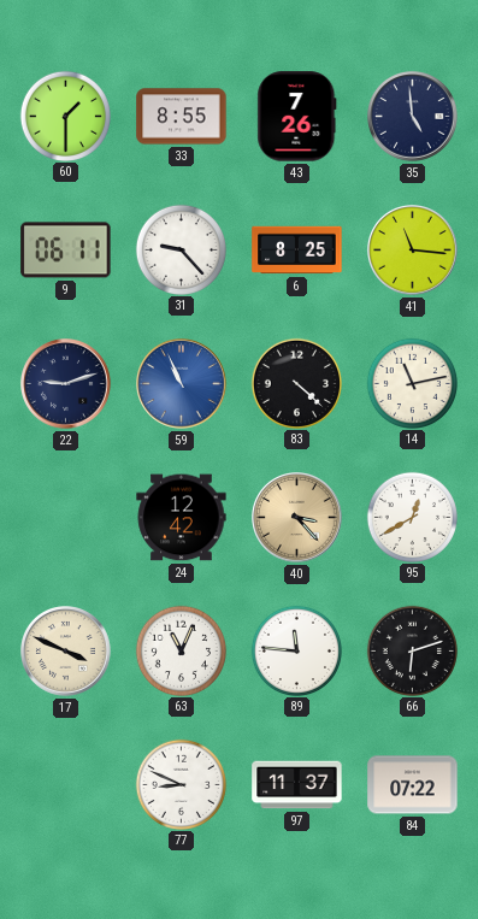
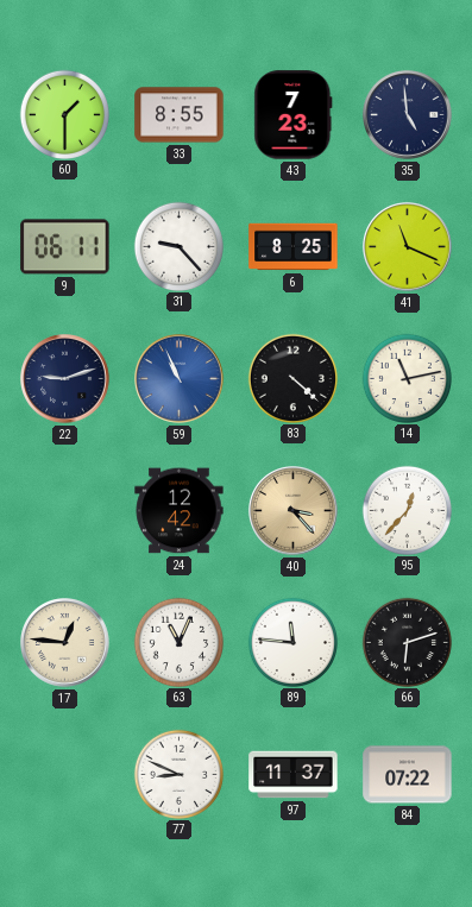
43: 7:26 -> 7:23
41: 11:16 -> 11:19
95: 12:40 -> 12:37
17: 3:49 -> 12:46
